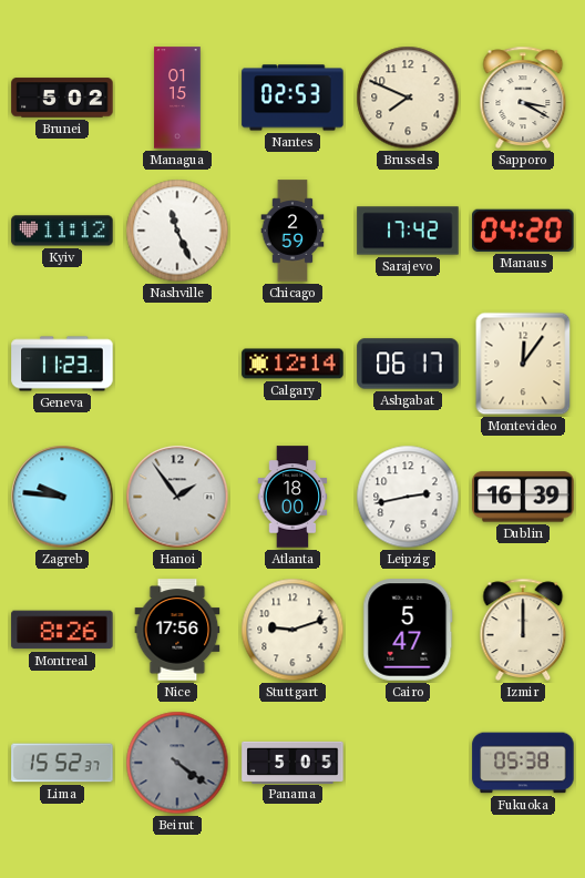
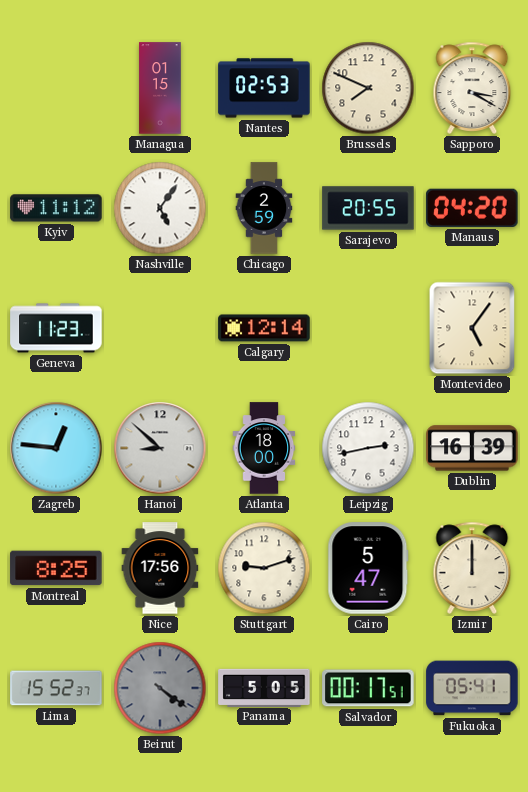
Brunei: 5:02 -> none
Nashville: 11:26 -> 5:06
Sarajevo: 17:42 -> 20:55
Ashgabat: 06:17 -> none
Montevideo: 12:06 -> 5:06
Zagreb: 9:46 -> 12:46
Hanoi: 1:54 -> 8:52
Montreal: 8:26 -> 8:25
Salvador: none -> 00:17
Fukuoka: 05:38 -> 05:41
